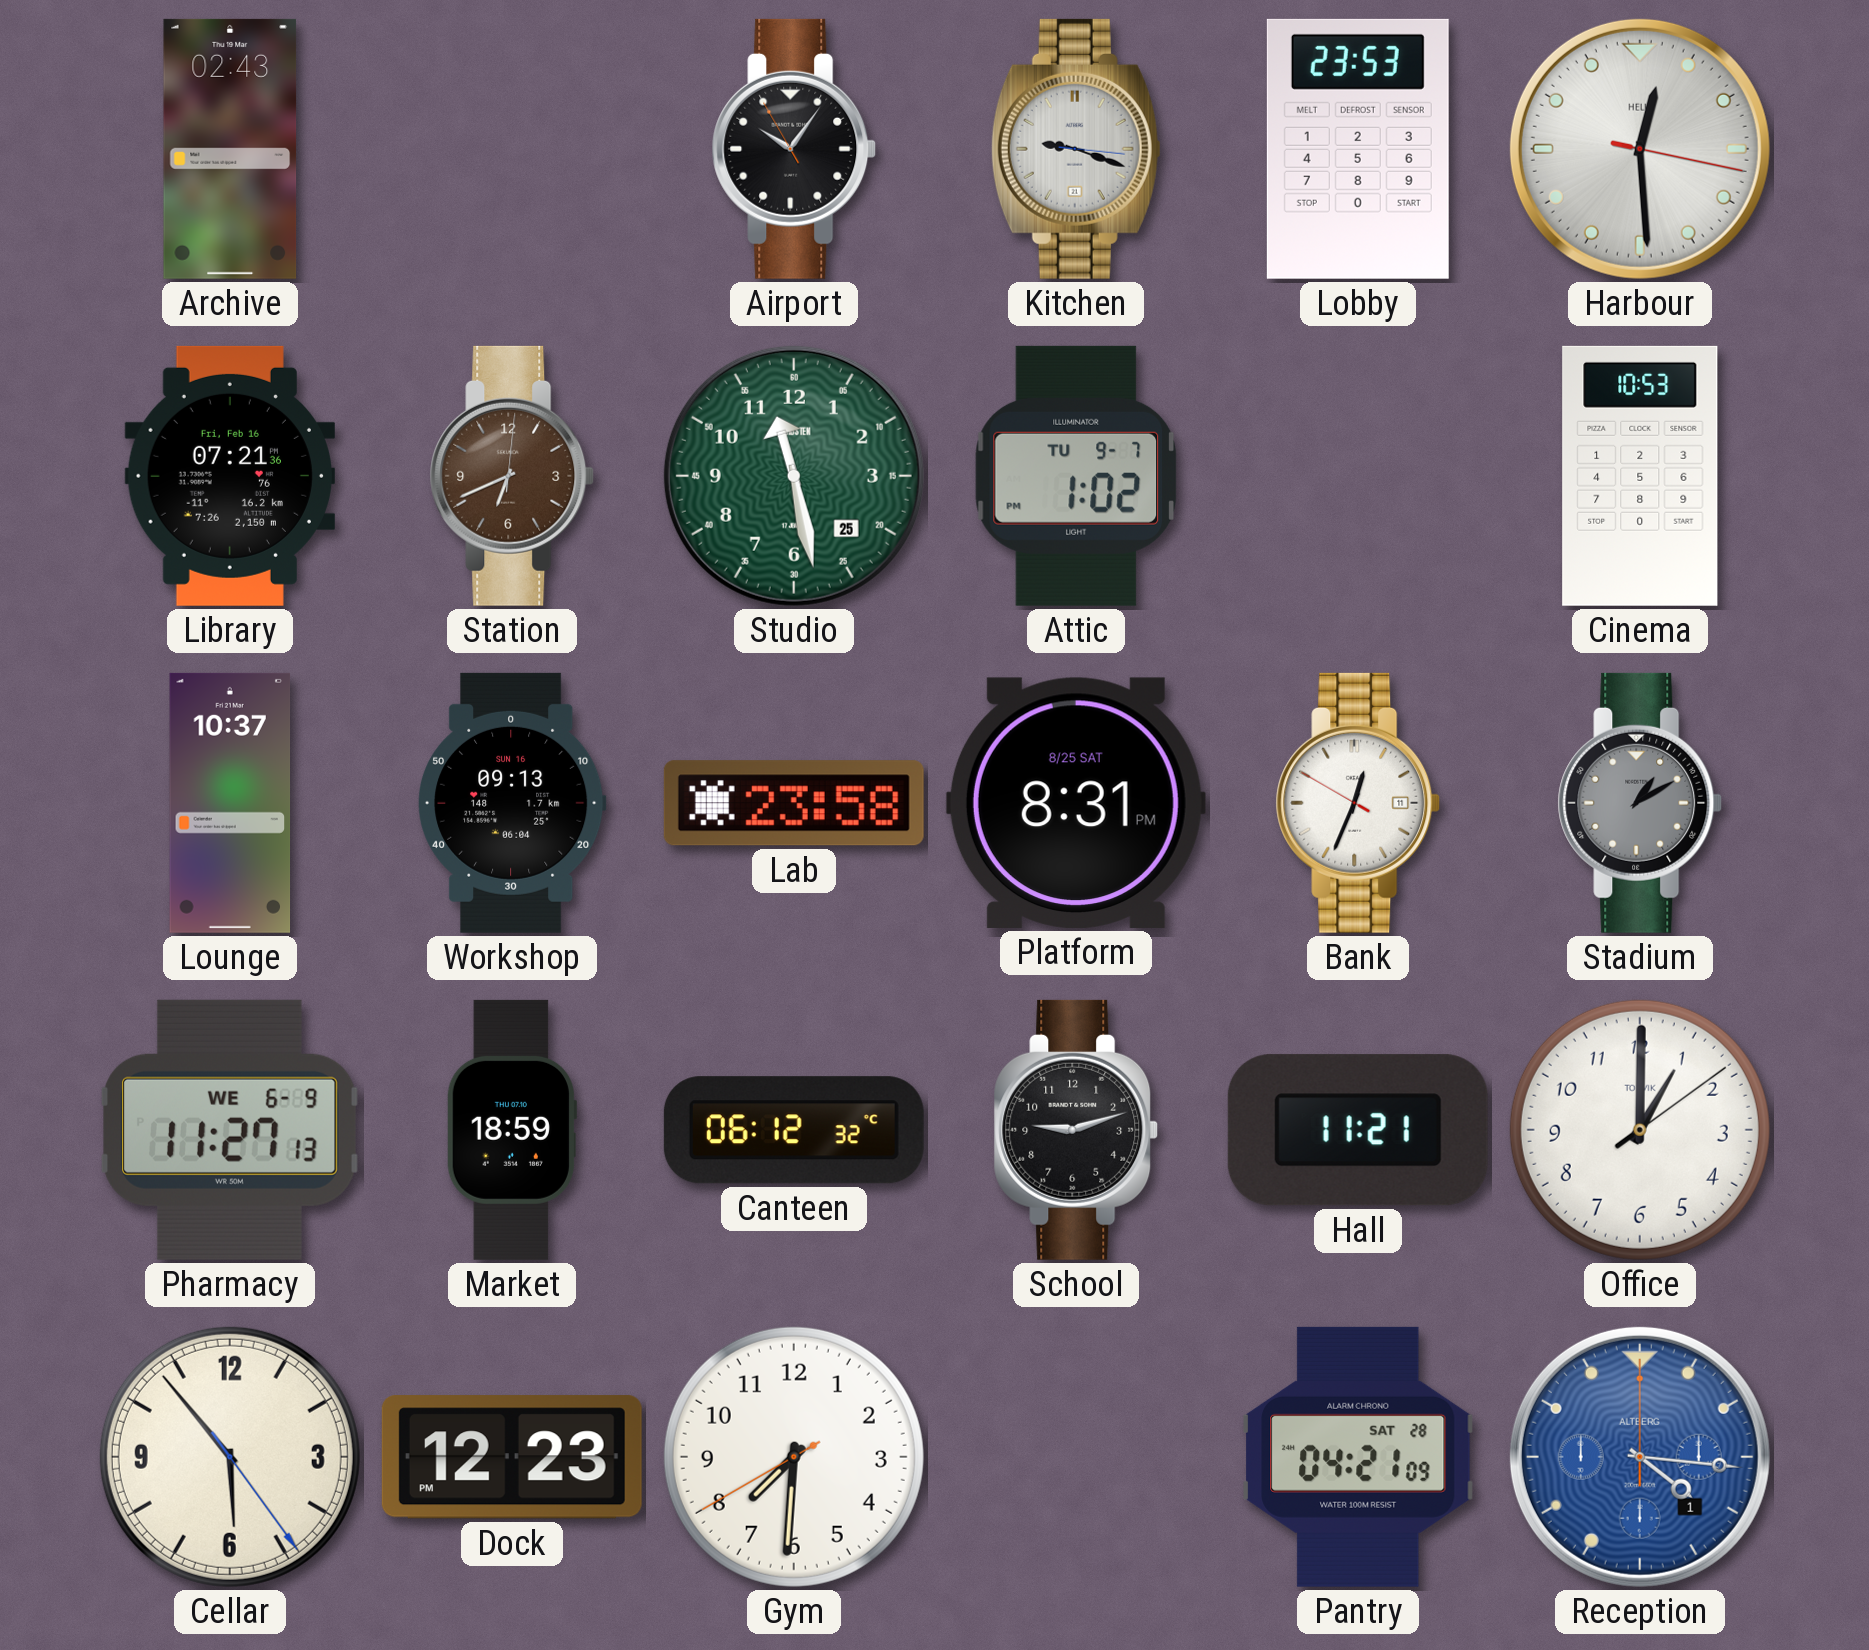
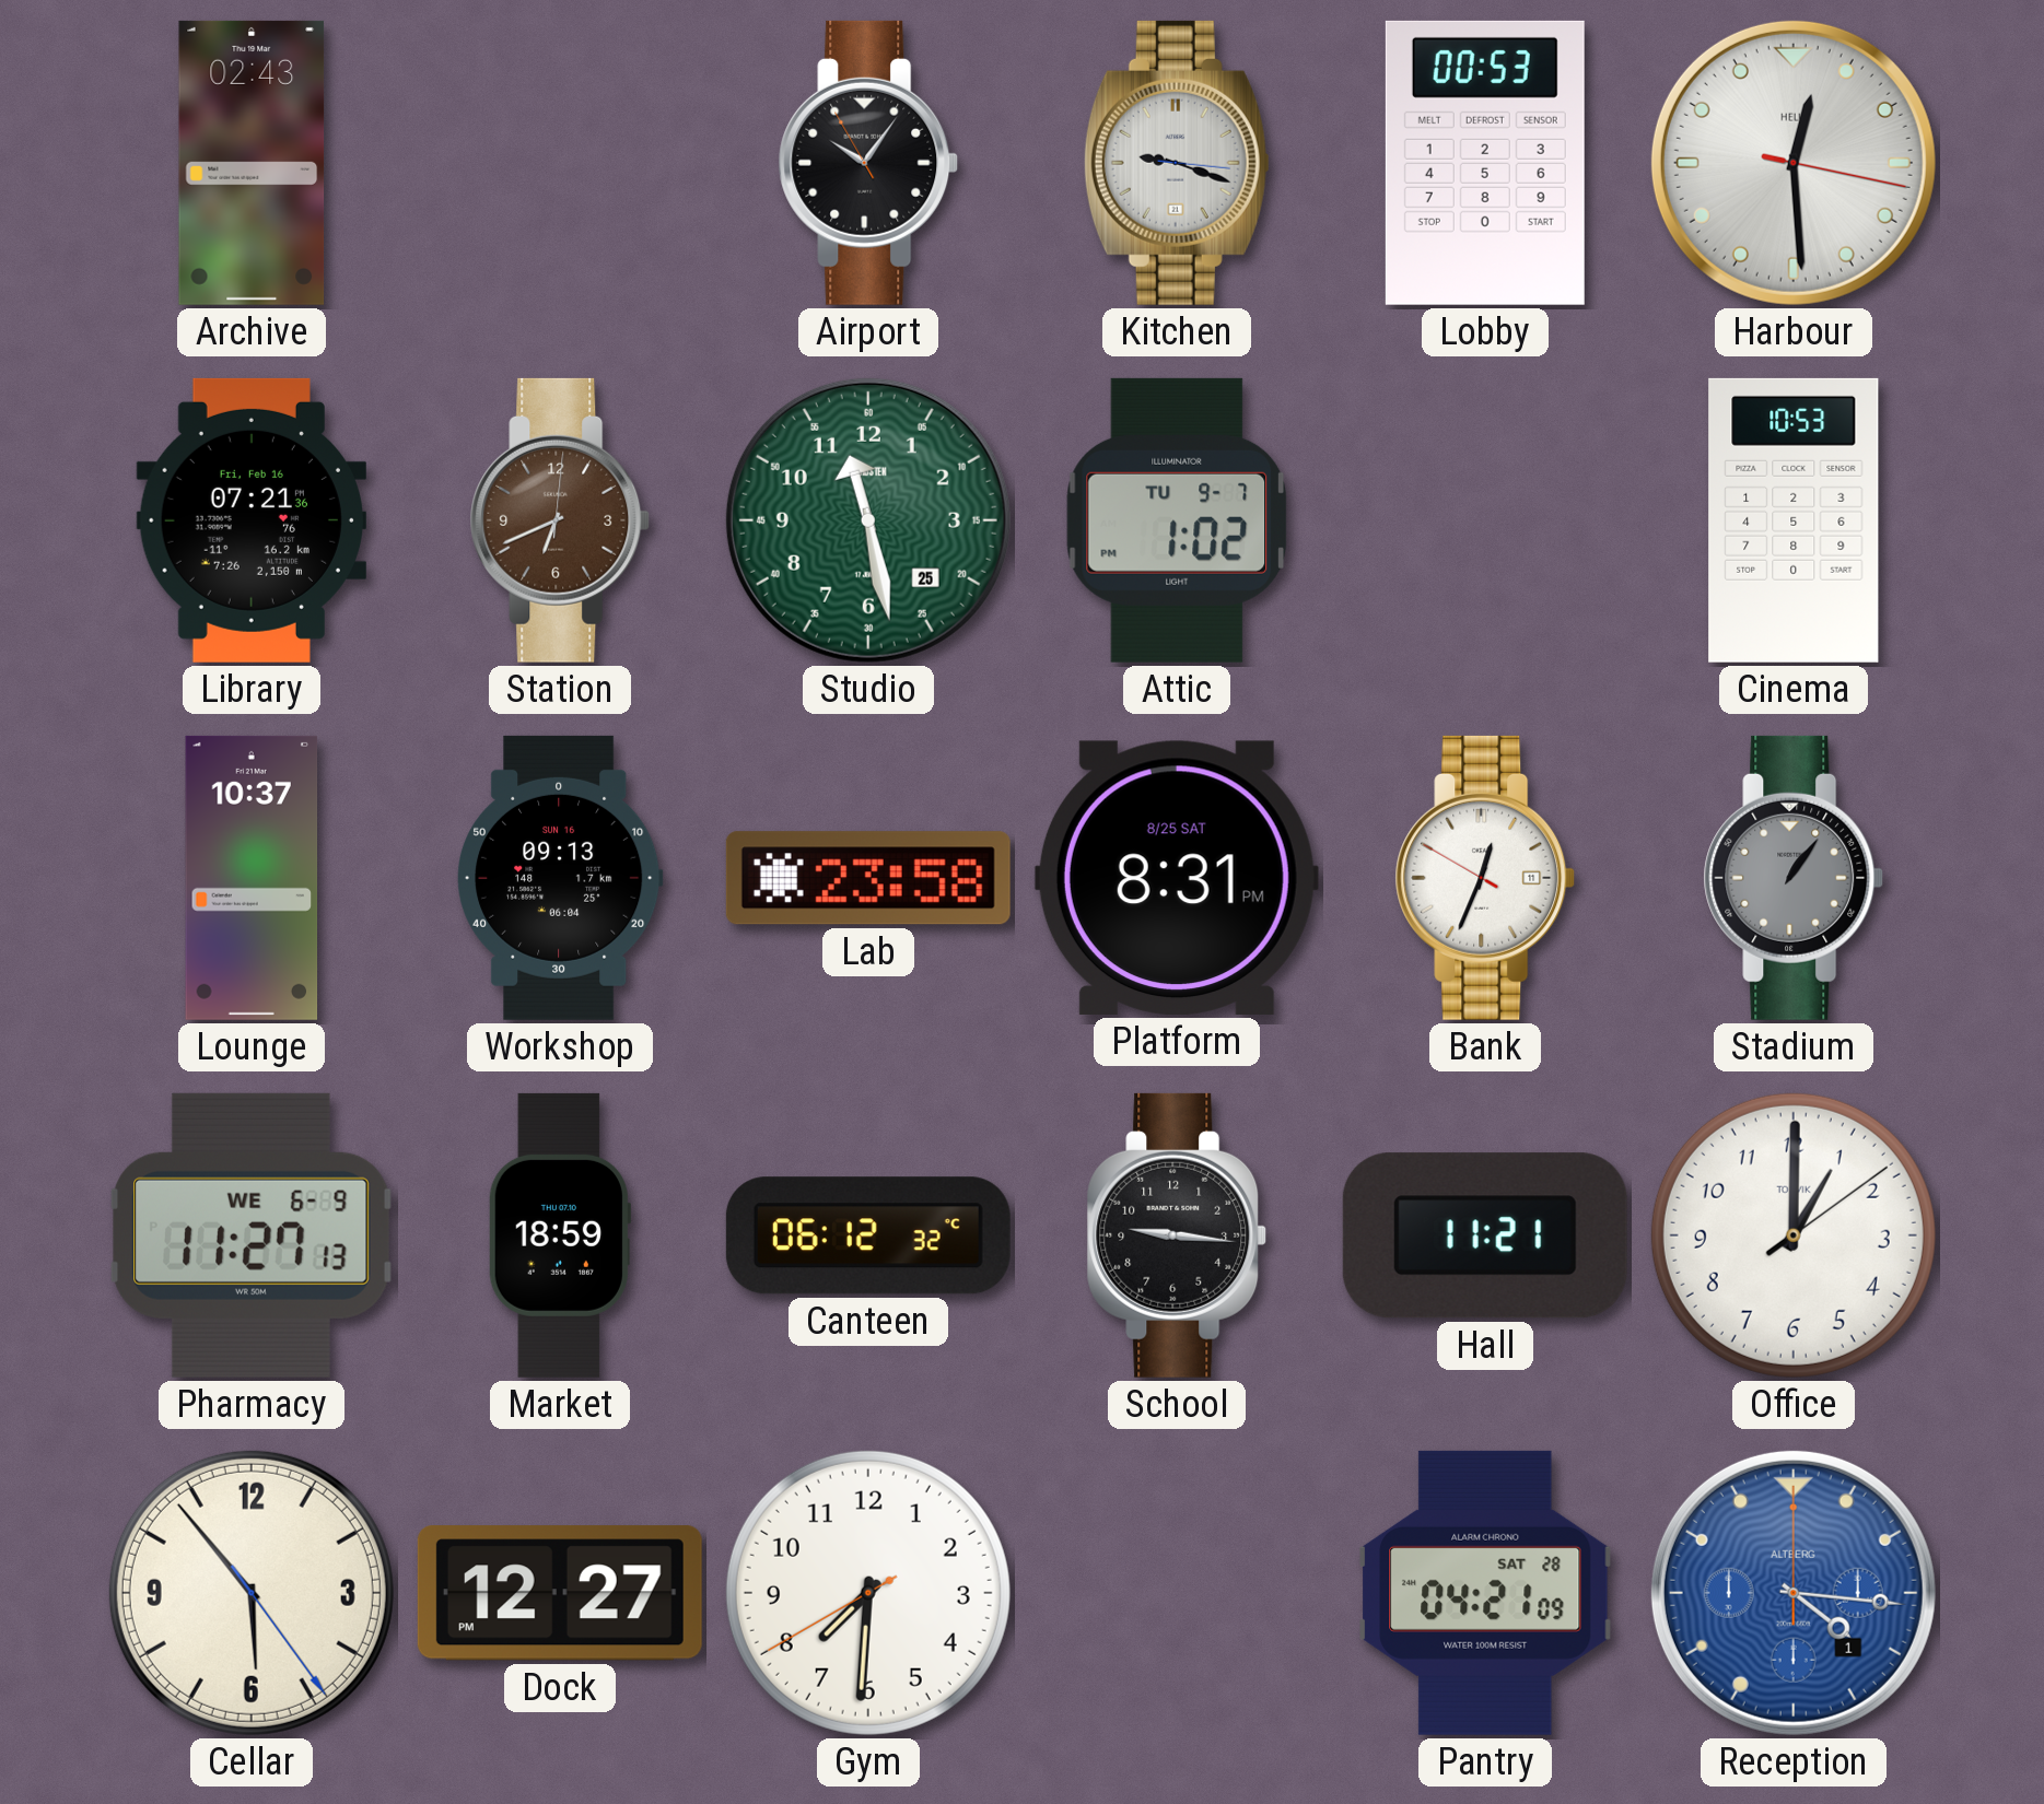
Lobby: 23:53 -> 00:53
Stadium: 1:10 -> 1:06
School: 9:12 -> 9:16
Dock: 12:23 -> 12:27
